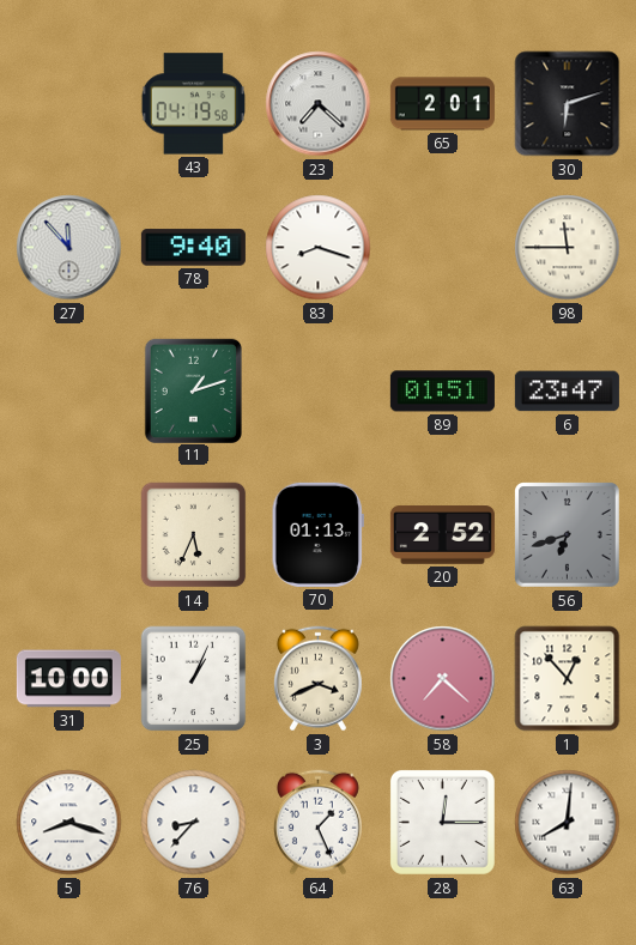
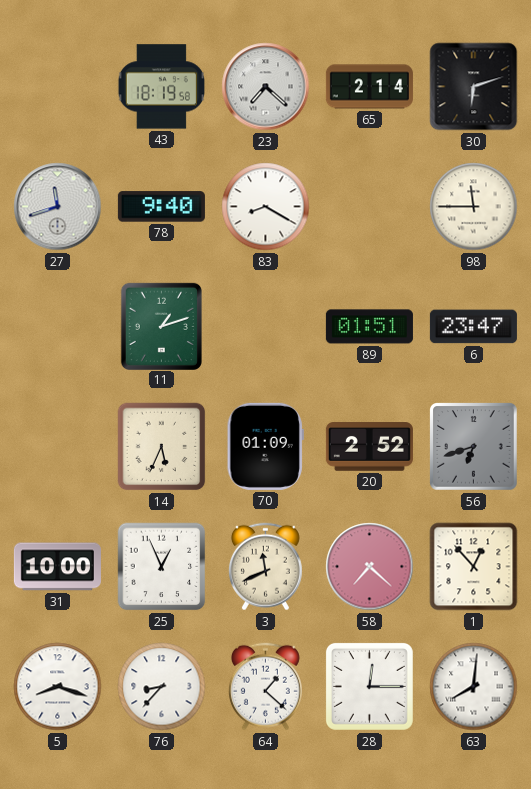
43: 04:19 -> 18:19
65: 2:01 -> 2:14
27: 11:53 -> 11:42
83: 8:18 -> 8:20
70: 01:13 -> 01:09
25: 1:04 -> 12:56
3: 3:41 -> 11:41
64: 1:26 -> 1:22
